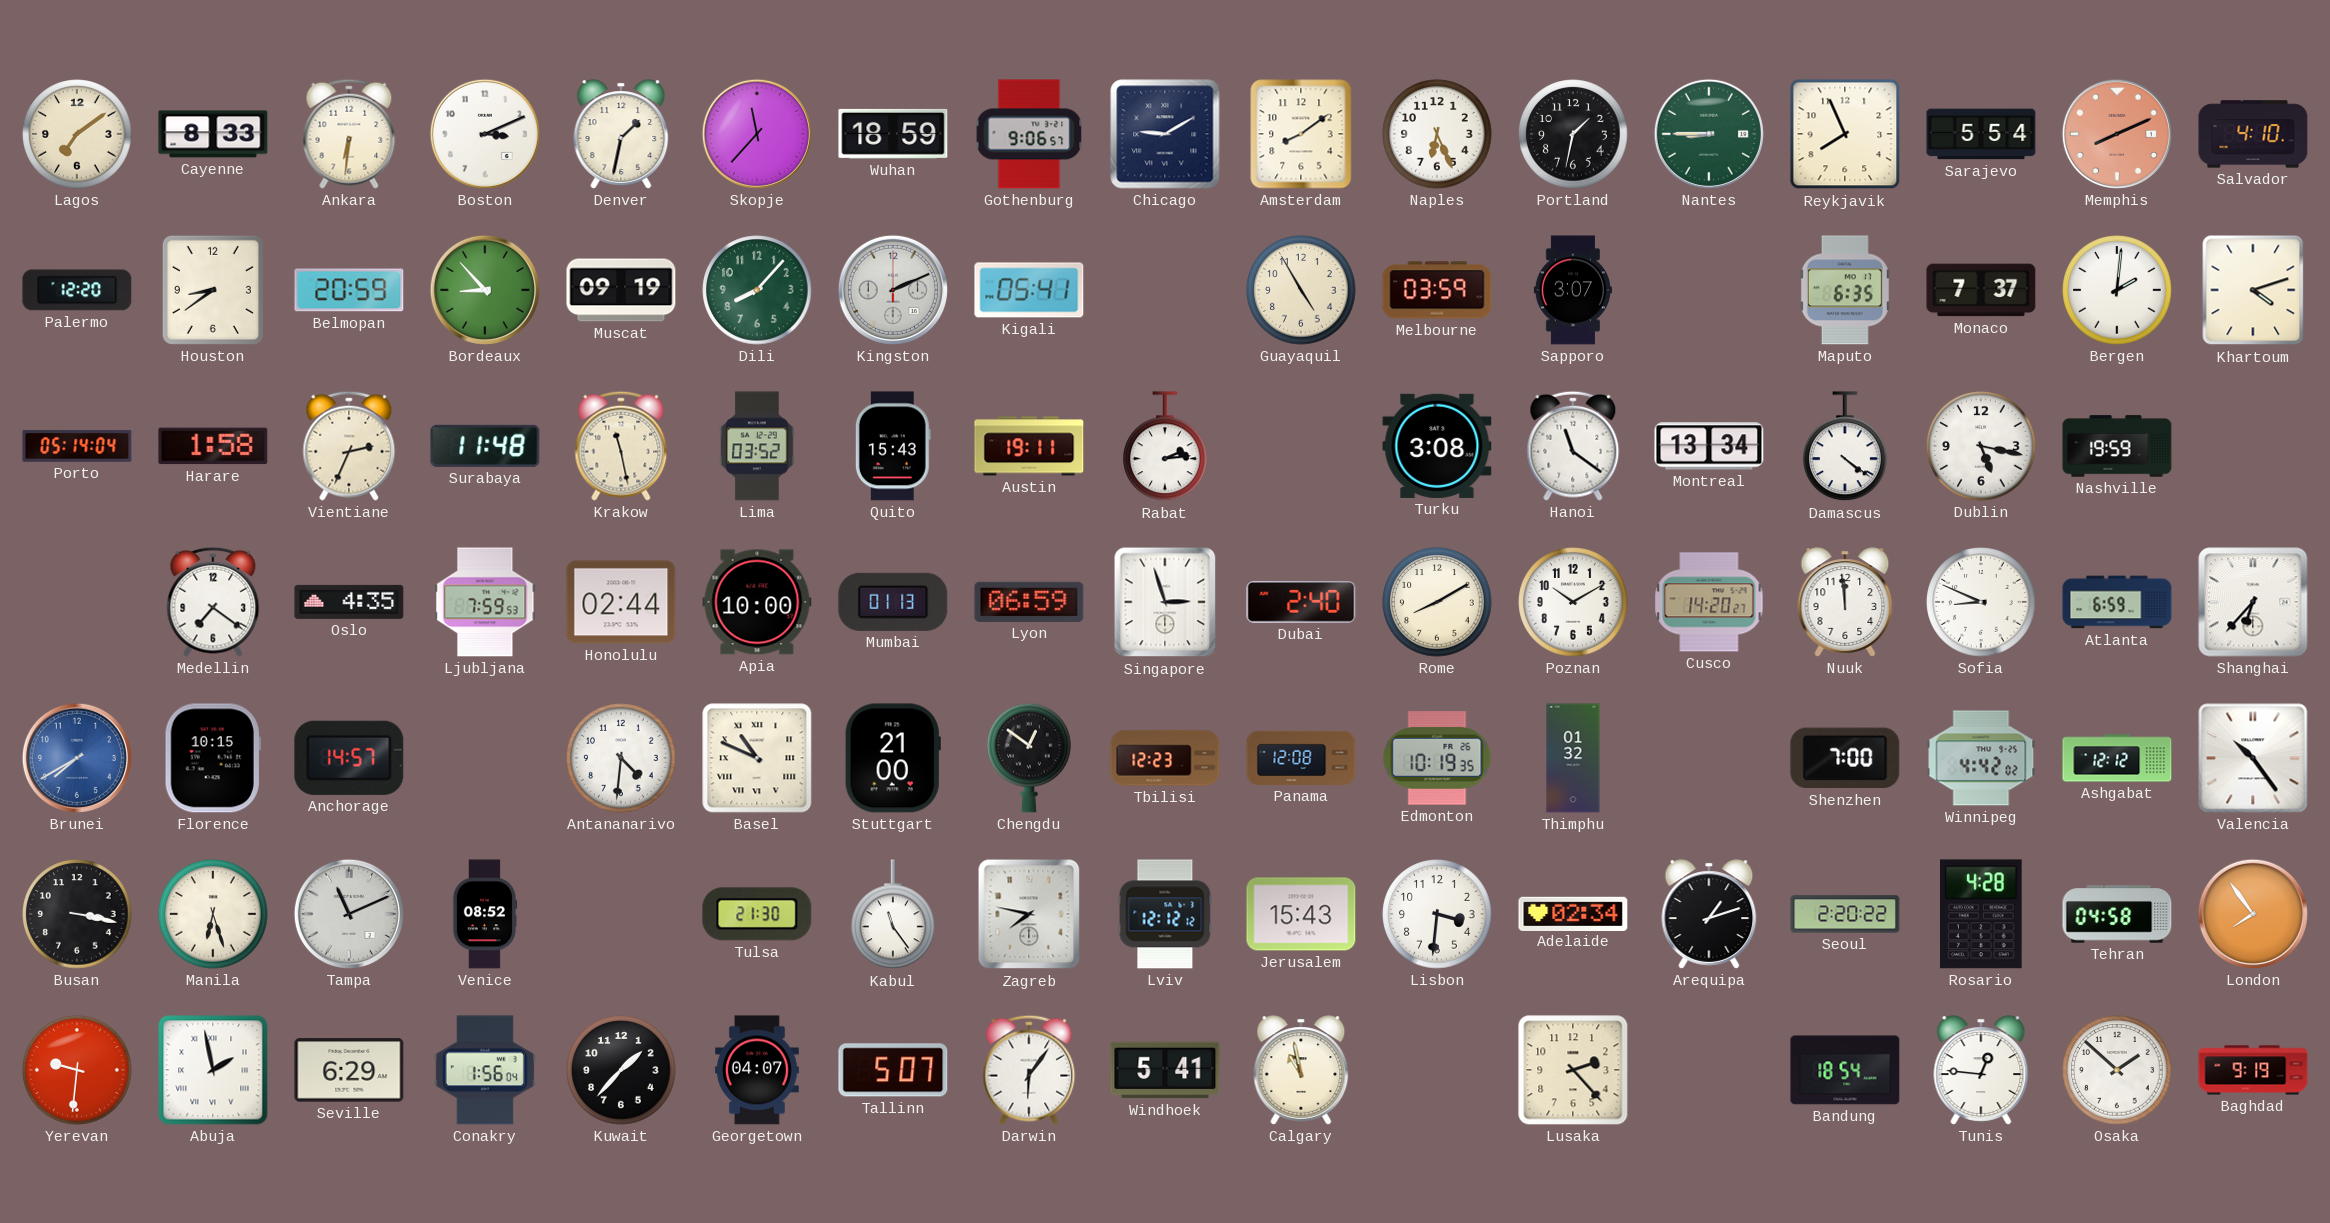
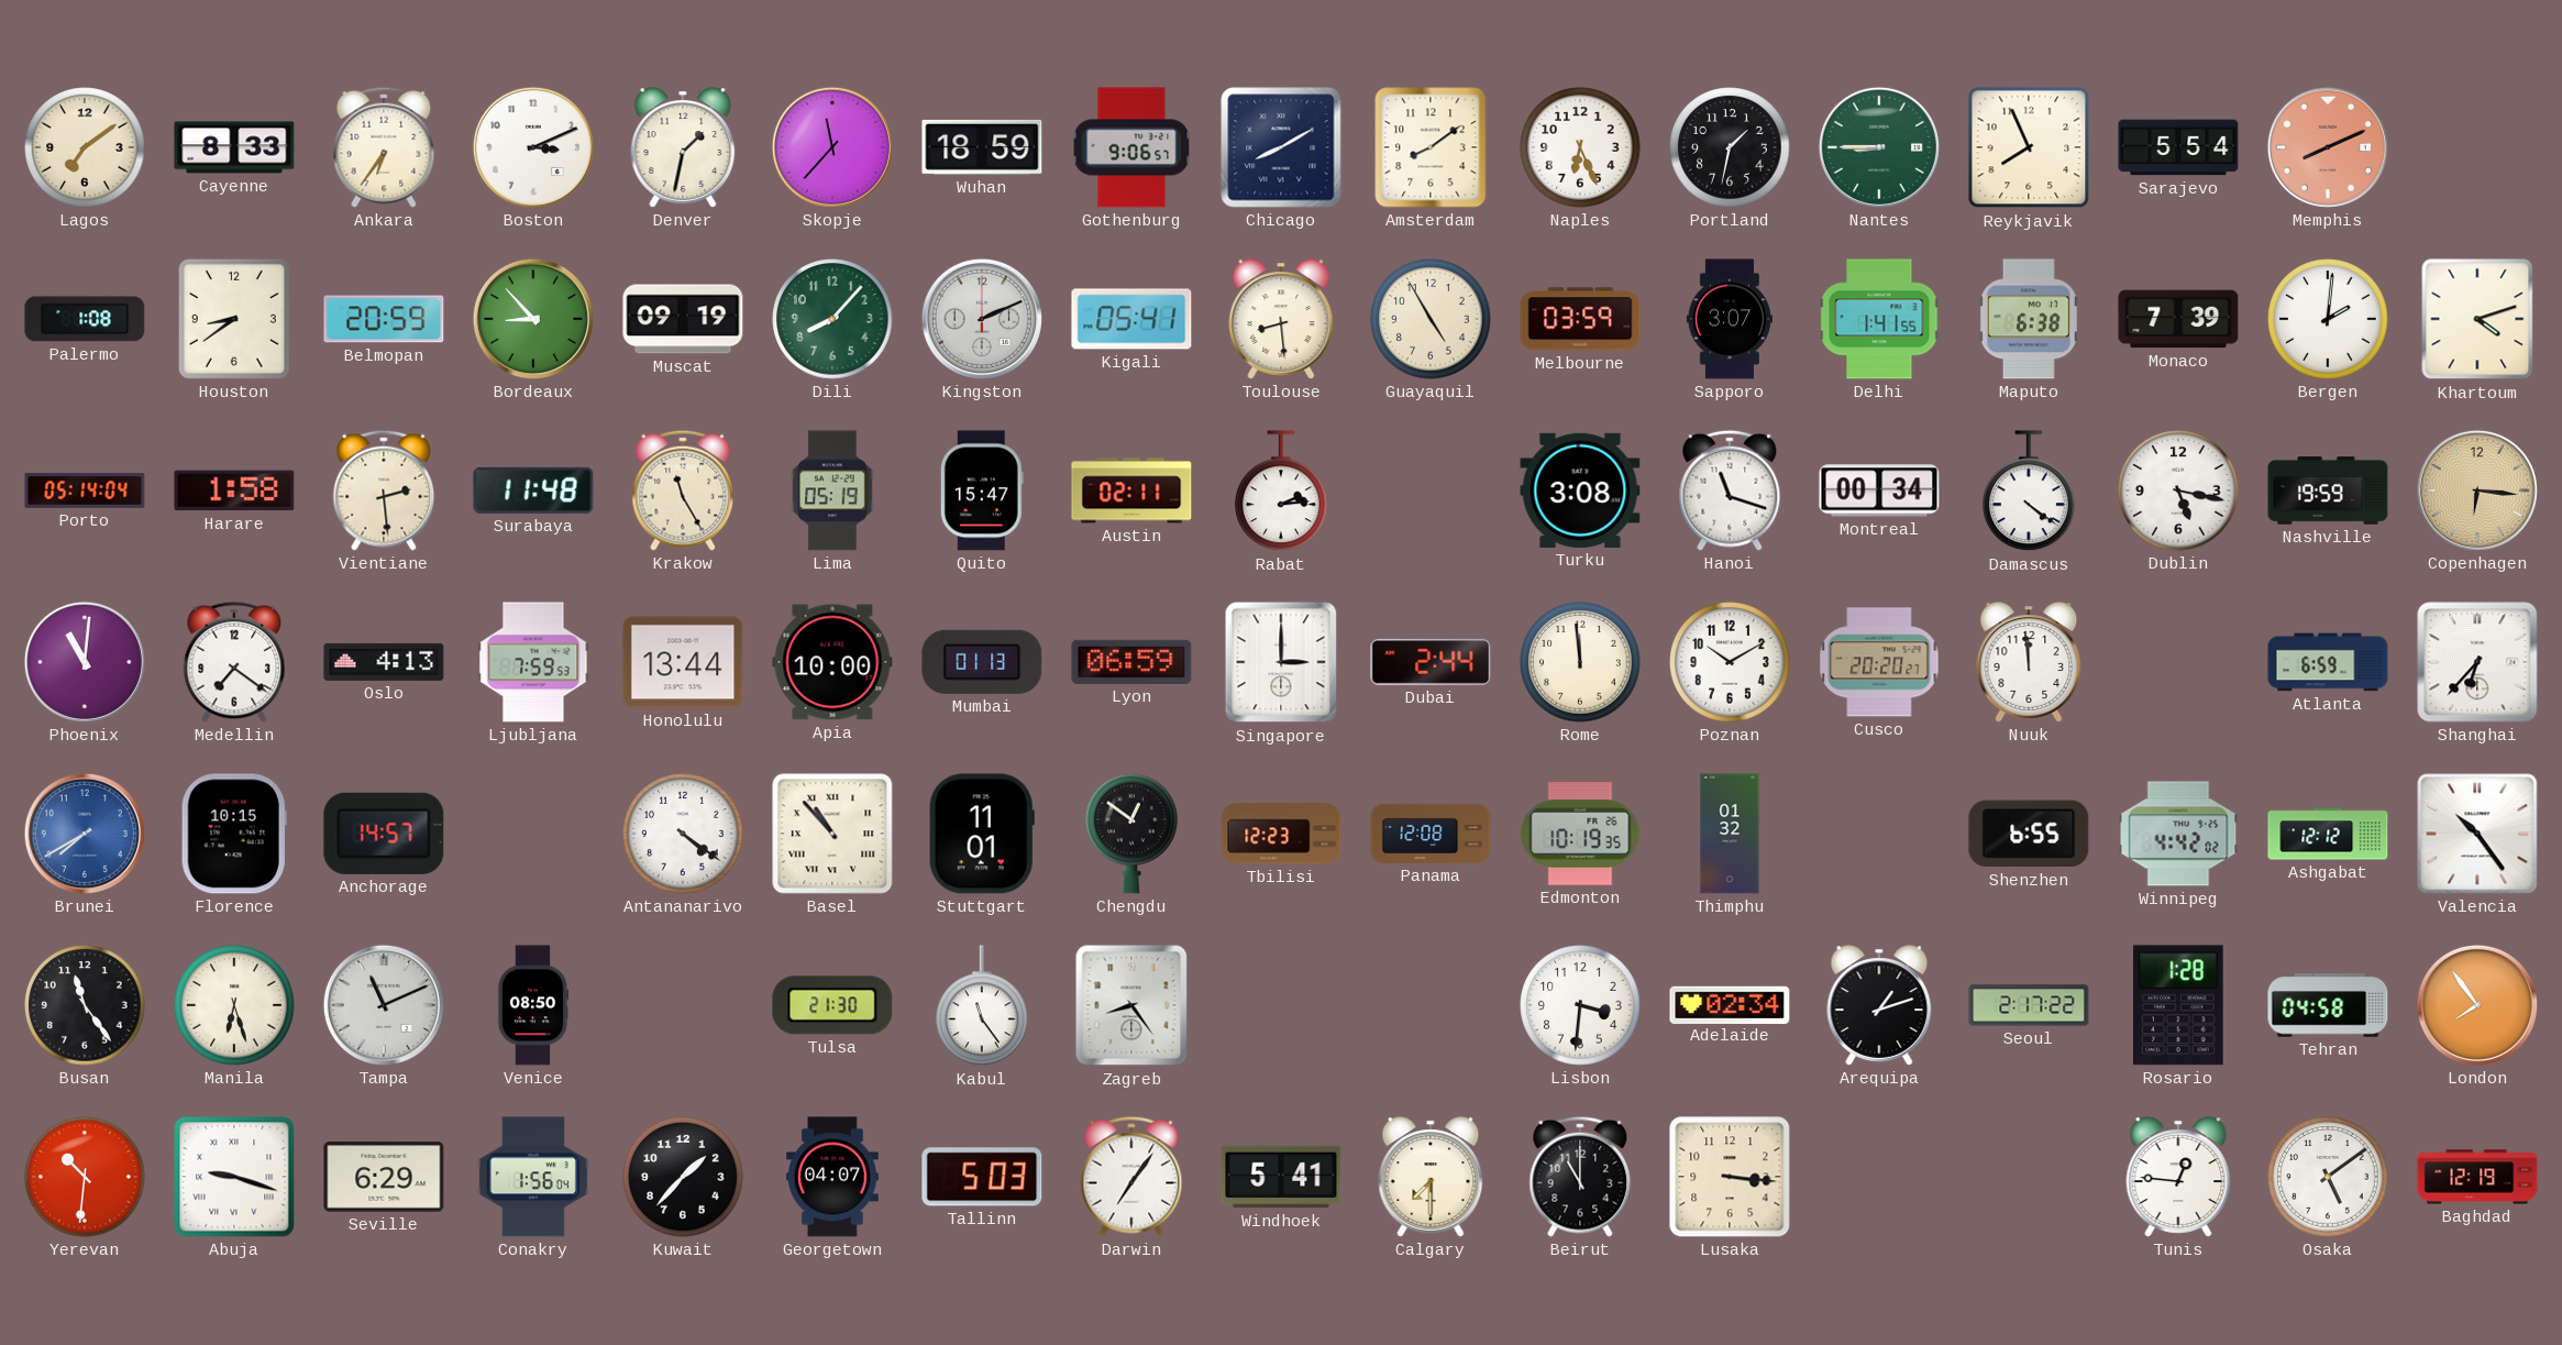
Ankara: 6:31 -> 6:36
Chicago: 9:10 -> 8:10
Salvador: 4:10 -> none
Palermo: 12:20 -> 1:08
Toulouse: none -> 8:29
Delhi: none -> 1:41
Maputo: 6:35 -> 6:38
Monaco: 7:37 -> 7:39
Vientiane: 2:34 -> 2:29
Krakow: 11:28 -> 11:25
Lima: 03:52 -> 05:19
Quito: 15:43 -> 15:47
Austin: 19:11 -> 02:11
Hanoi: 11:21 -> 11:18
Montreal: 13:34 -> 00:34
Copenhagen: none -> 6:16
Phoenix: none -> 11:01
Oslo: 4:35 -> 4:13
Honolulu: 02:44 -> 13:44
Singapore: 2:57 -> 3:00
Dubai: 2:40 -> 2:44
Rome: 8:10 -> 11:59
Cusco: 14:20 -> 20:20
Sofia: 8:49 -> none
Antananarivo: 4:31 -> 4:21
Basel: 10:49 -> 10:53
Stuttgart: 21:00 -> 11:01
Shenzhen: 7:00 -> 6:55
Busan: 3:17 -> 11:24
Venice: 08:52 -> 08:50
Zagreb: 7:47 -> 8:24
Lviv: 12:12 -> none
Jerusalem: 15:43 -> none
Seoul: 2:20 -> 2:17
Rosario: 4:28 -> 1:28
Yerevan: 9:31 -> 10:31
Abuja: 1:58 -> 9:18
Tallinn: 5:07 -> 5:03
Darwin: 6:06 -> 7:06
Calgary: 10:58 -> 7:30
Beirut: none -> 11:00
Lusaka: 2:23 -> 3:16
Bandung: 18:54 -> none
Osaka: 1:52 -> 5:09
Baghdad: 9:19 -> 12:19
